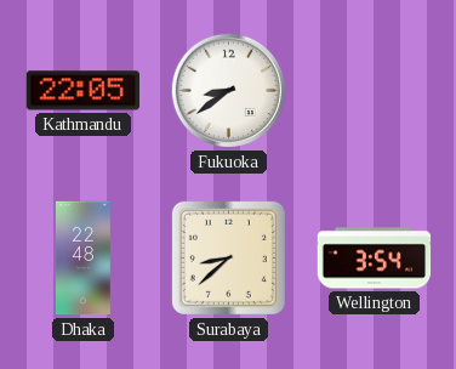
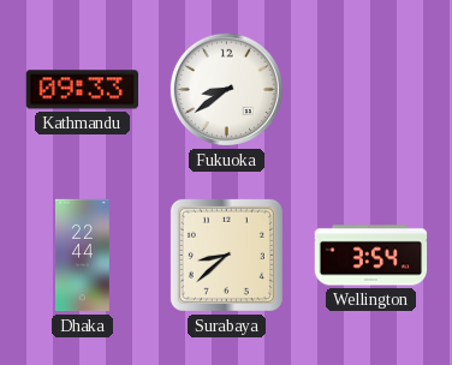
Kathmandu: 22:05 -> 09:33
Dhaka: 22:48 -> 22:44
